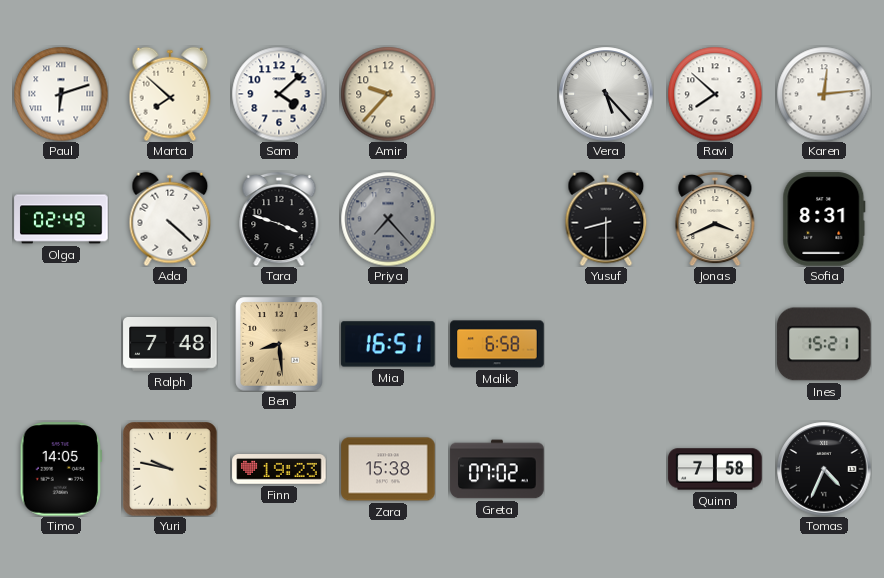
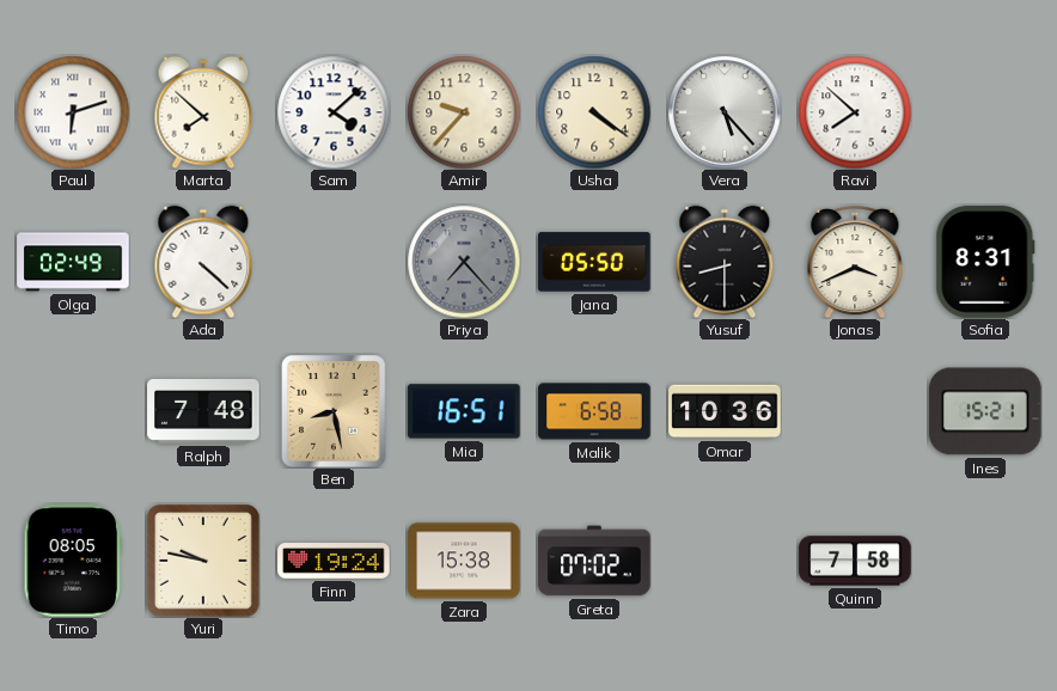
Usha: none -> 4:21
Karen: 12:14 -> none
Tara: 3:48 -> none
Jana: none -> 05:50
Ben: 8:29 -> 8:28
Omar: none -> 10:36
Timo: 14:05 -> 08:05
Finn: 19:23 -> 19:24
Tomas: 4:34 -> none
